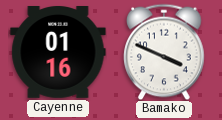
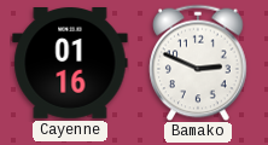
Bamako: 3:49 -> 2:49
